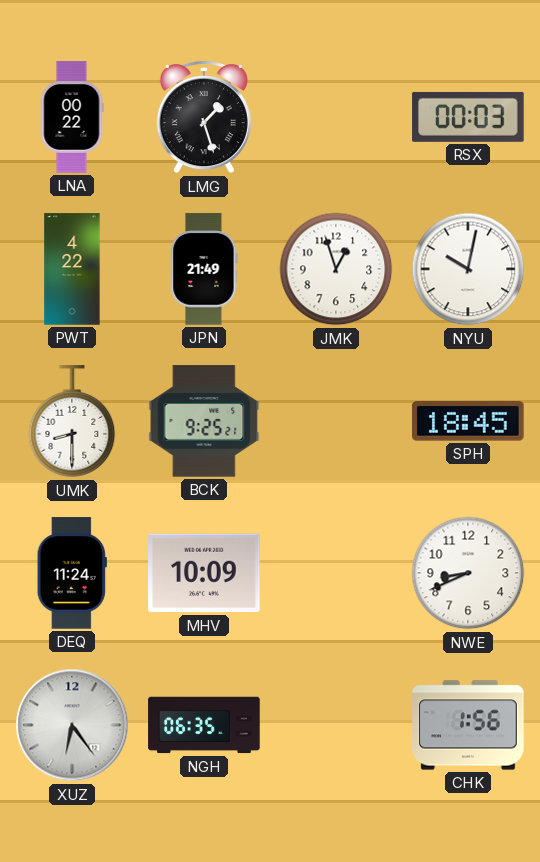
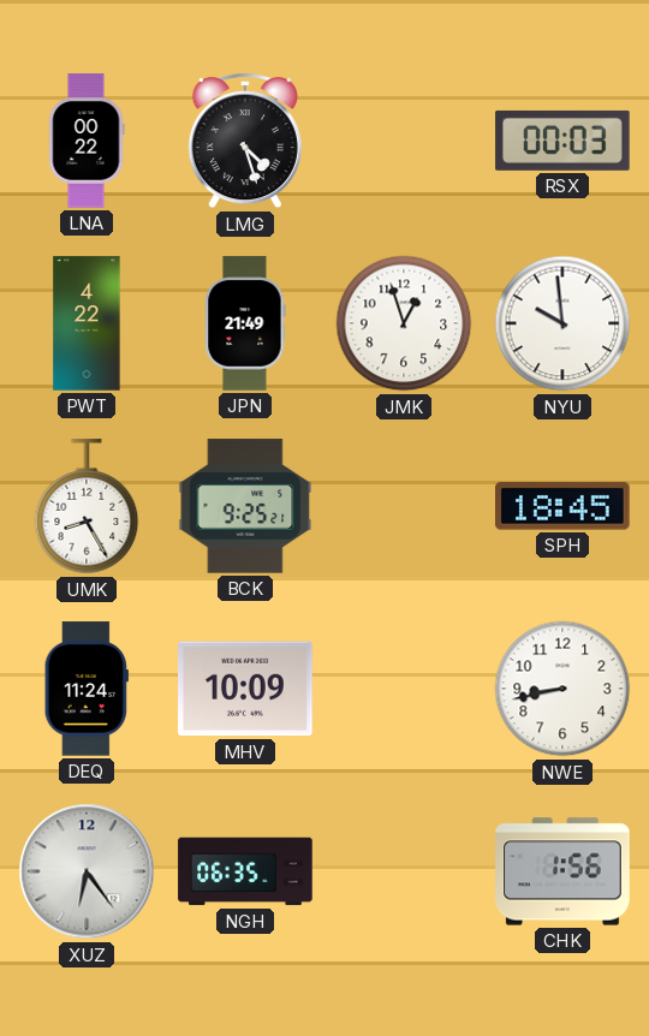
LMG: 1:27 -> 4:27
NYU: 10:02 -> 9:59
UMK: 8:30 -> 8:25
NWE: 8:41 -> 8:43
